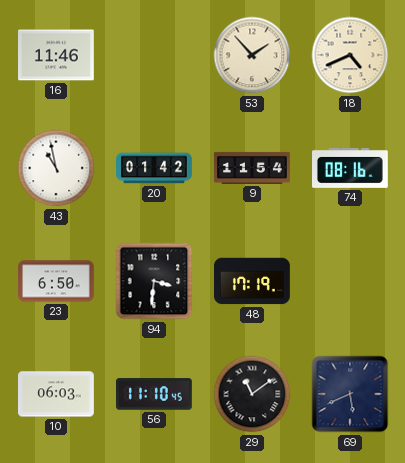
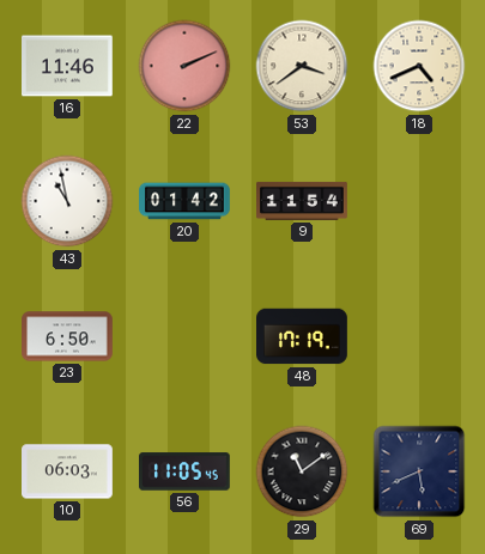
22: none -> 2:11
53: 1:53 -> 3:39
74: 08:16 -> none
94: 3:31 -> none
56: 11:10 -> 11:05
